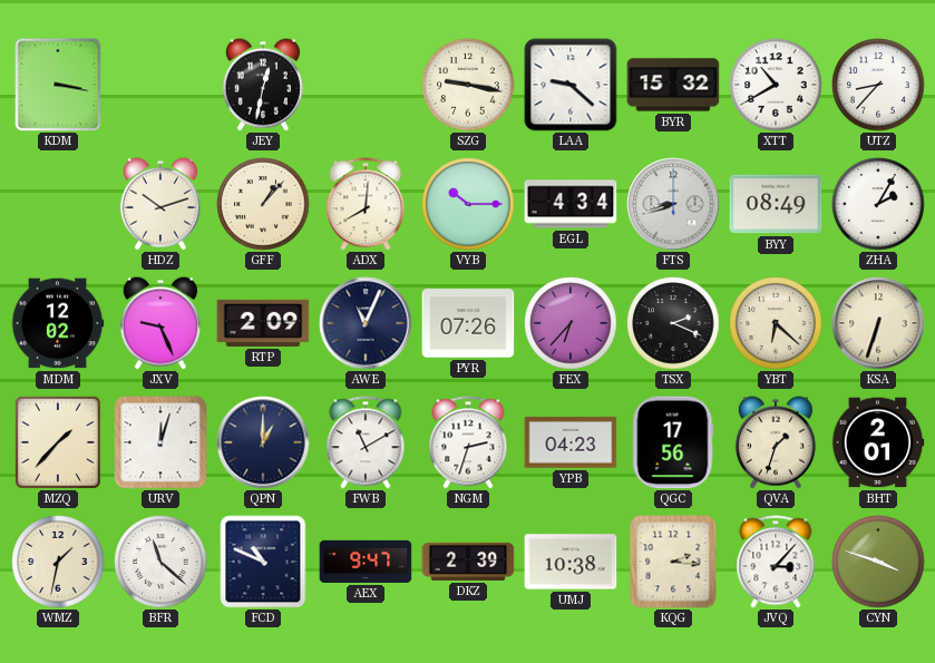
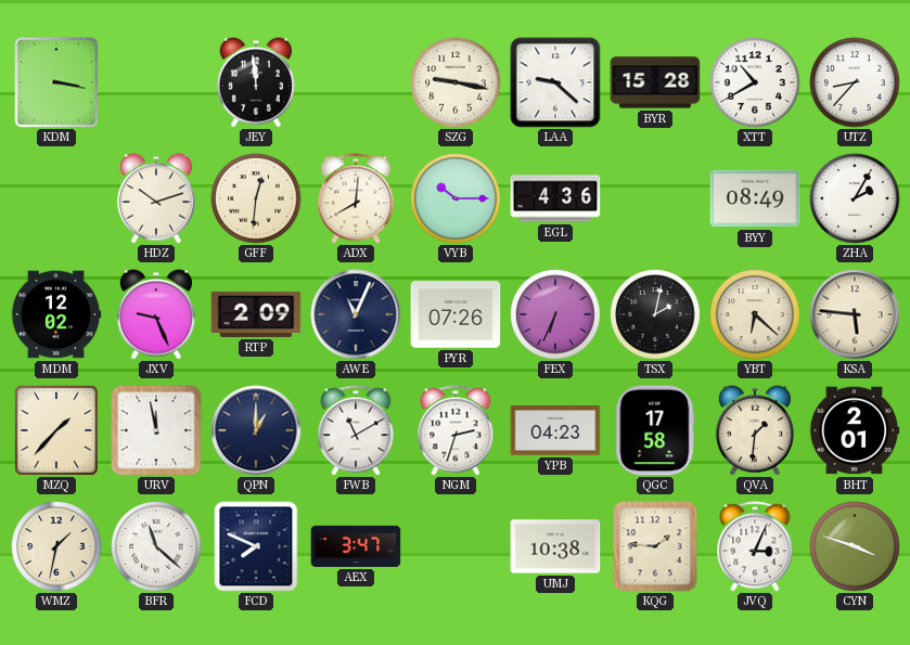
JEY: 12:32 -> 11:59
BYR: 15:32 -> 15:28
GFF: 1:07 -> 12:31
EGL: 4:34 -> 4:36
FTS: 8:42 -> none
FEX: 6:37 -> 6:34
TSX: 2:19 -> 2:02
KSA: 6:33 -> 5:46
URV: 12:03 -> 11:58
QGC: 17:56 -> 17:58
QVA: 1:33 -> 1:31
FCD: 10:49 -> 7:49
AEX: 9:47 -> 3:47
DKZ: 2:39 -> none
KQG: 2:16 -> 1:46
JVQ: 3:07 -> 3:04
